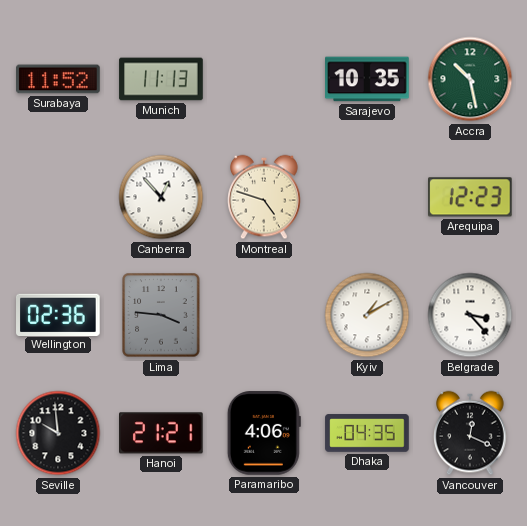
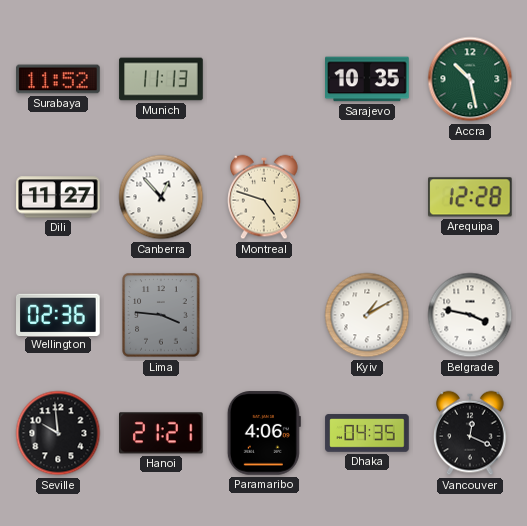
Dili: none -> 11:27
Arequipa: 12:23 -> 12:28
Belgrade: 3:23 -> 3:47
